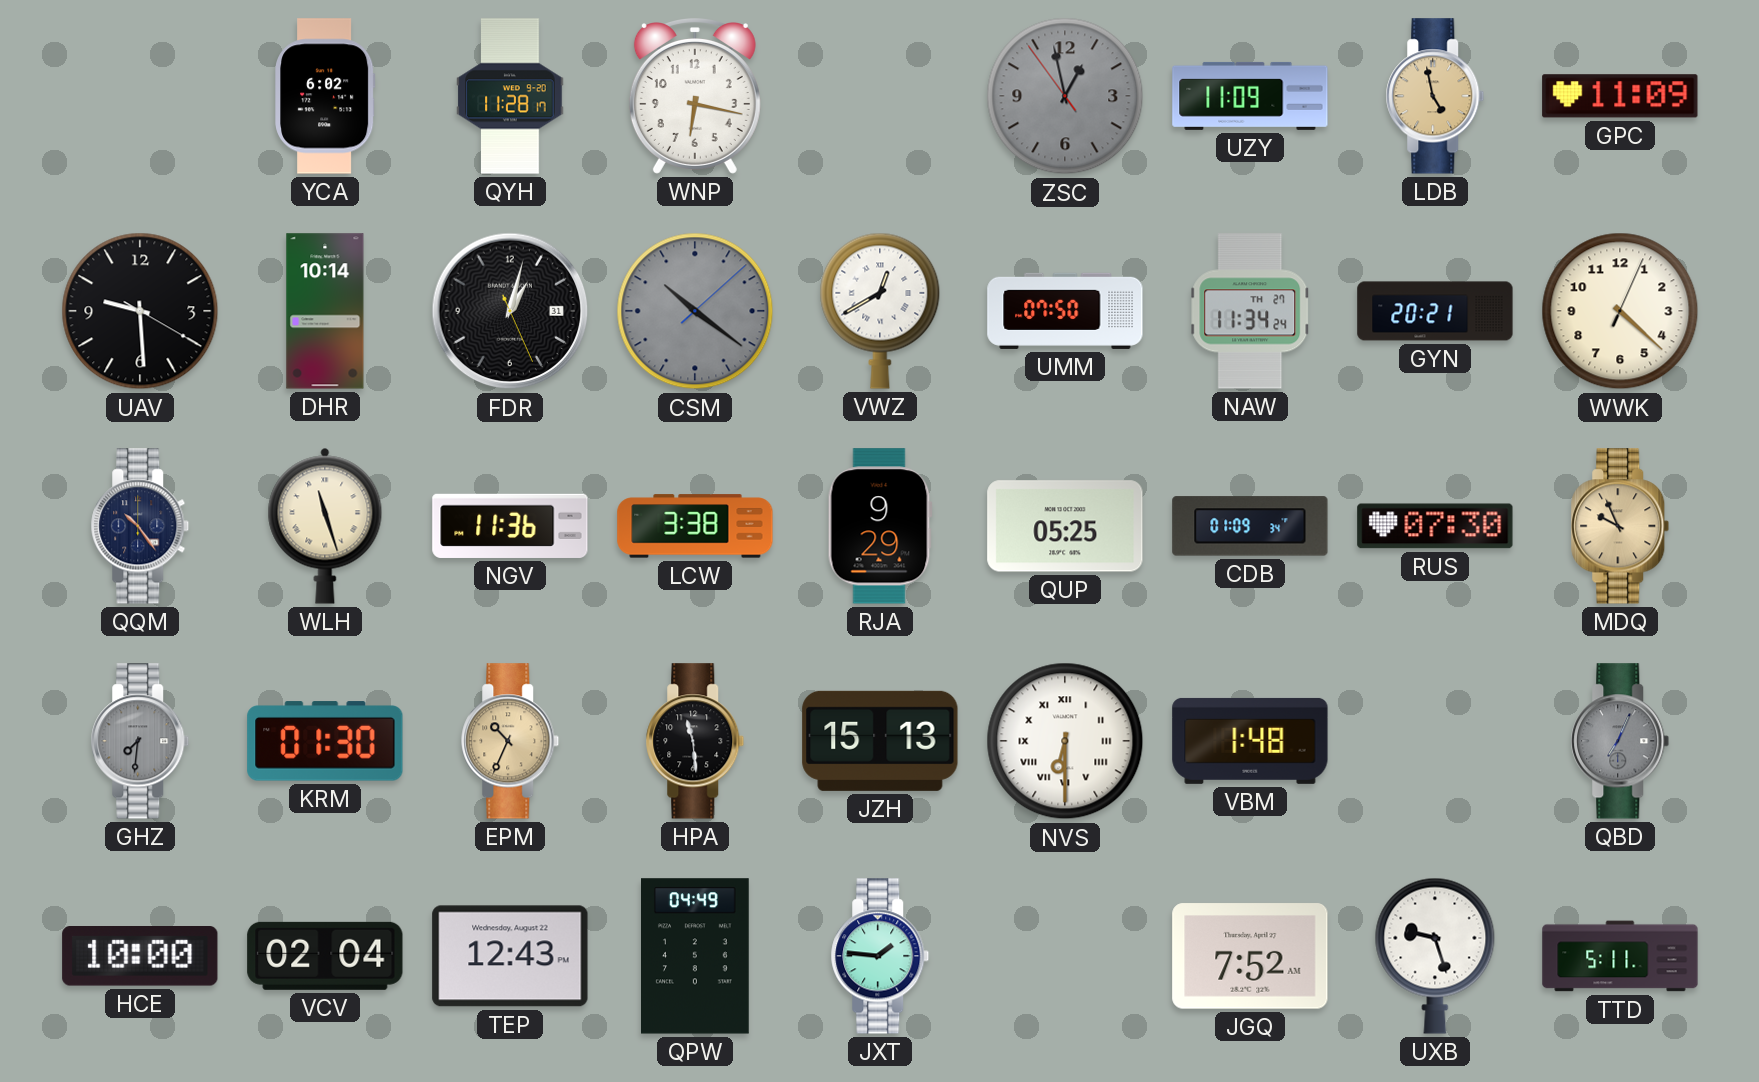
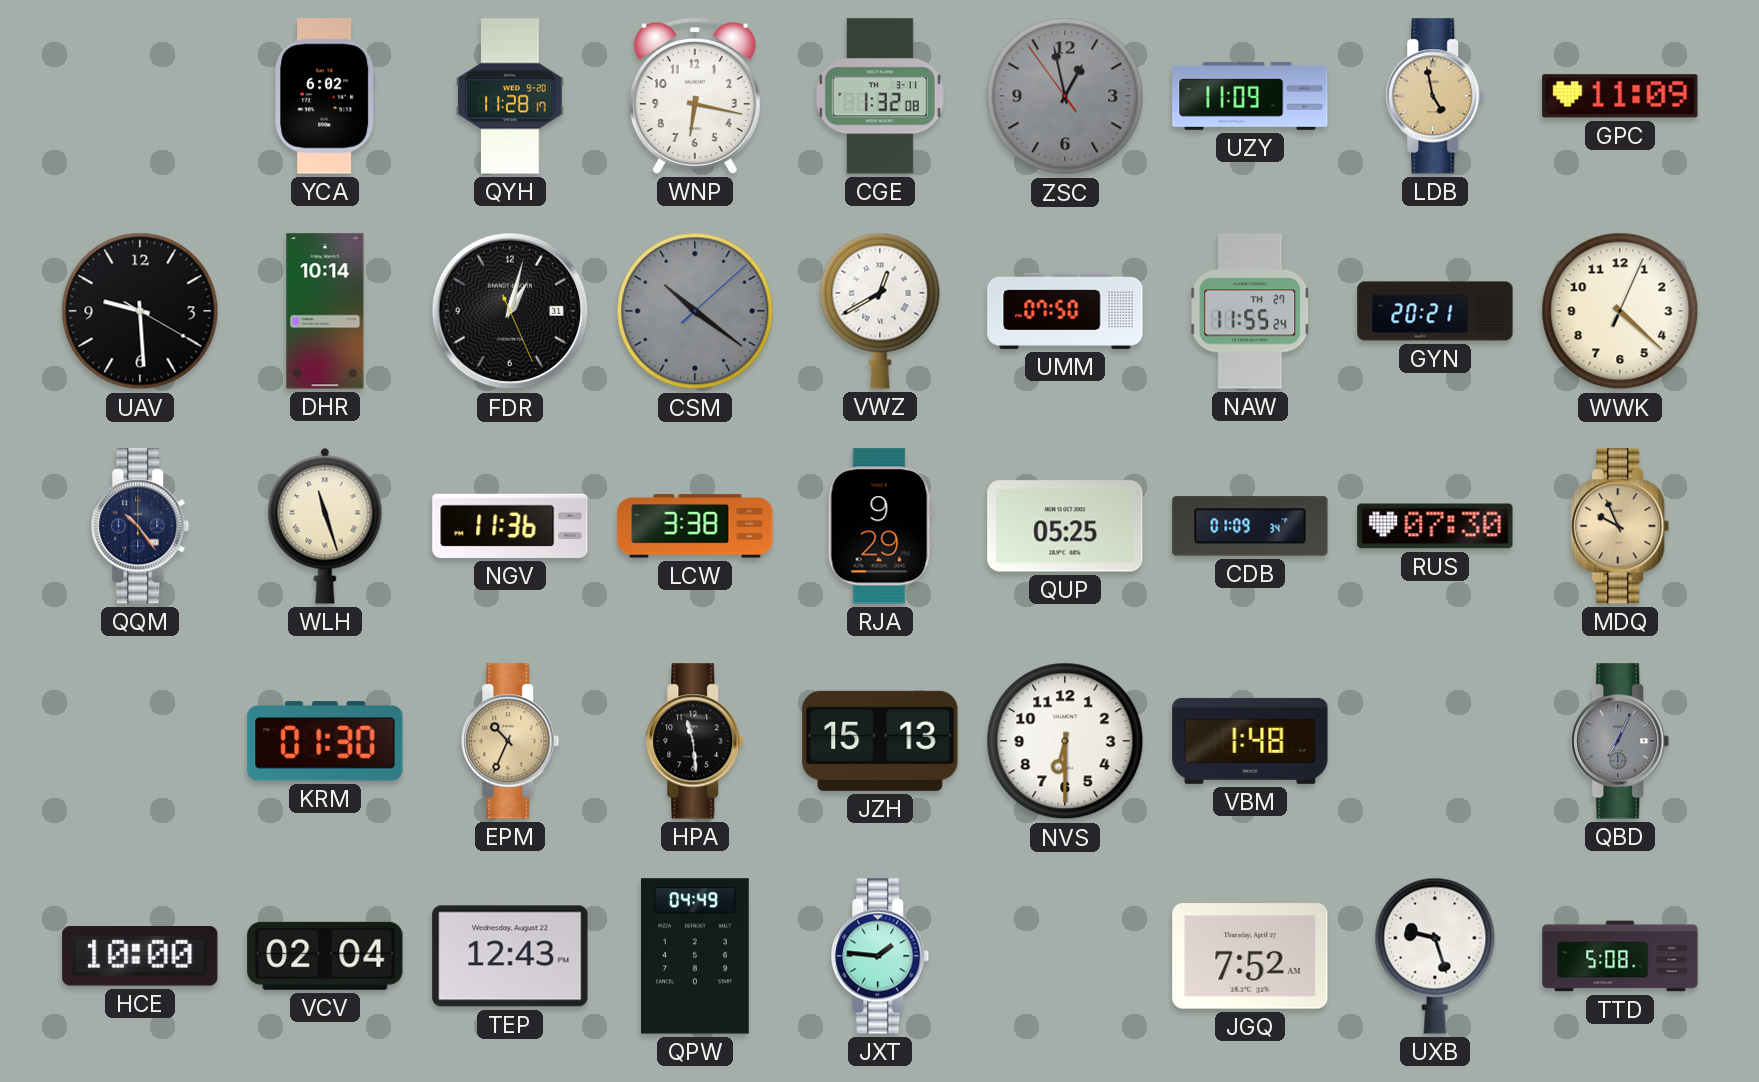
CGE: none -> 1:32
NAW: 11:34 -> 11:55
GHZ: 7:31 -> none
NVS numerals: Roman -> Arabic
TTD: 5:11 -> 5:08
